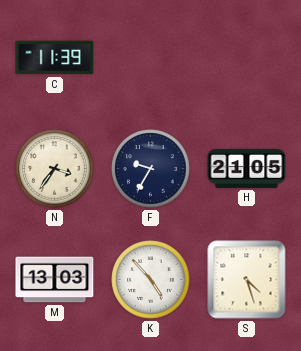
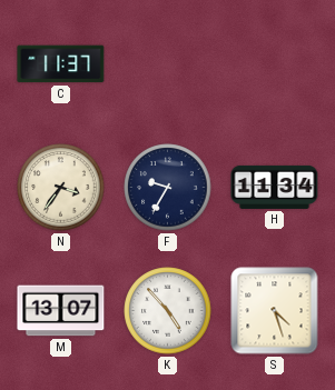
C: 11:39 -> 11:37
H: 21:05 -> 11:34
M: 13:03 -> 13:07
